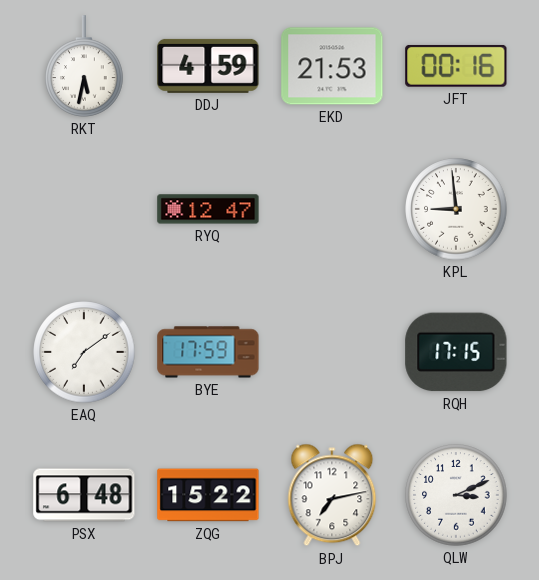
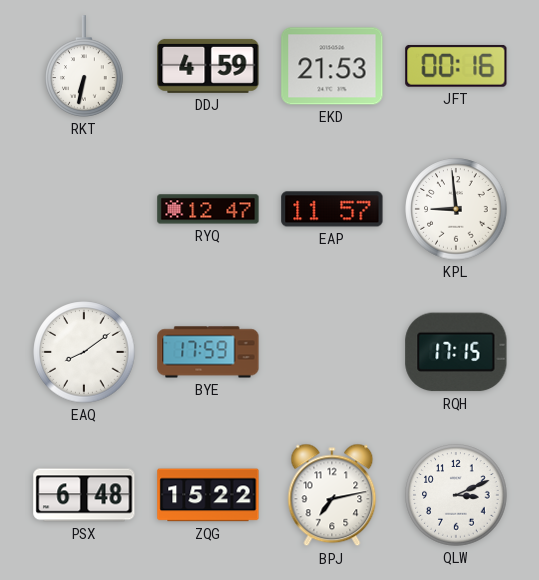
RKT: 5:32 -> 6:32
EAP: none -> 11:57
EAQ: 7:09 -> 8:09
